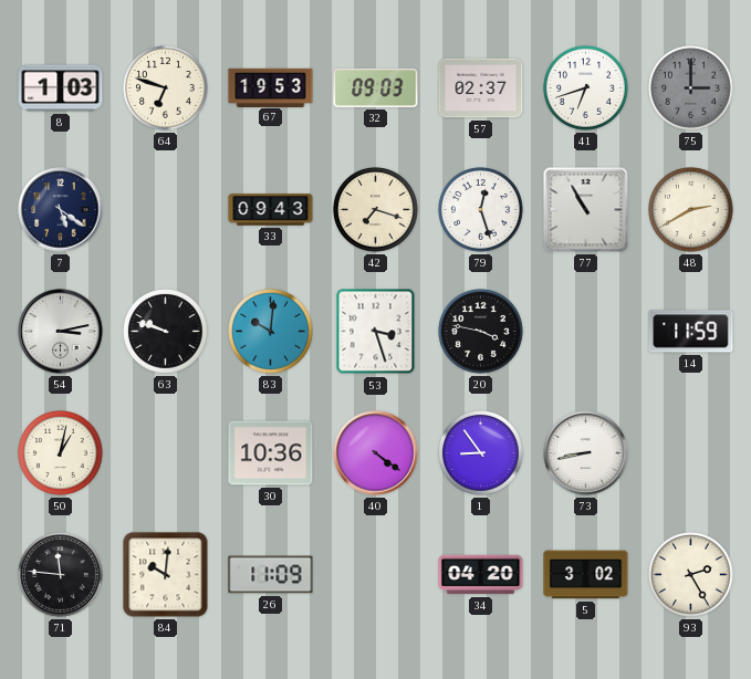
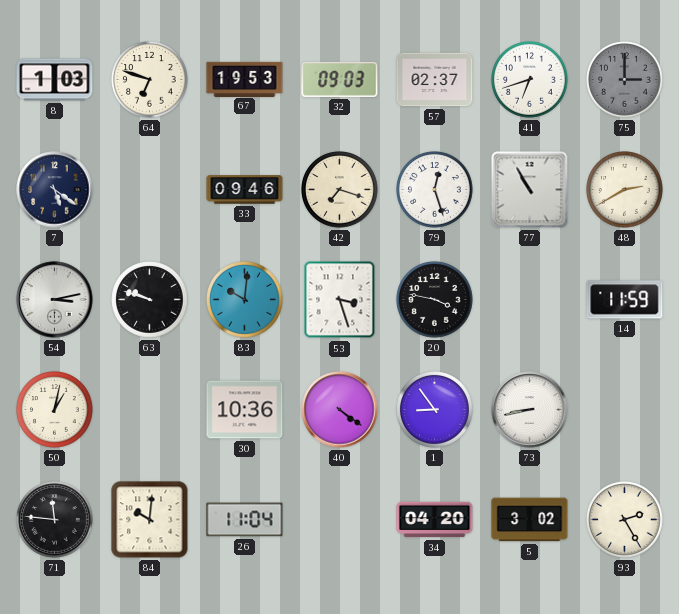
33: 09:43 -> 09:46
26: 11:09 -> 11:04
